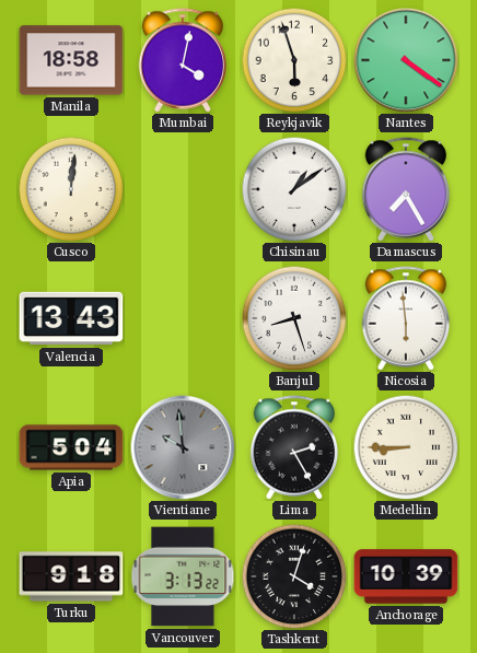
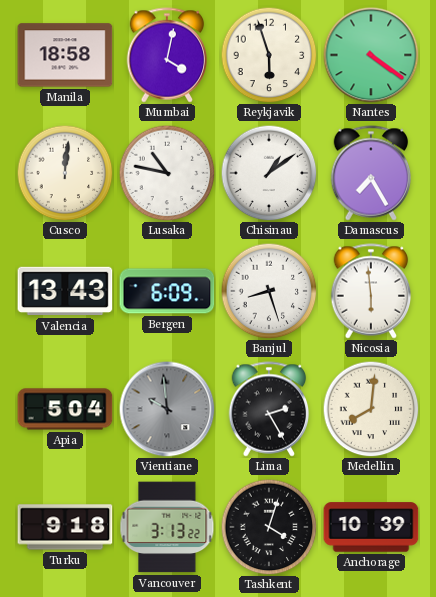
Lusaka: none -> 10:47
Bergen: none -> 6:09
Medellin: 8:45 -> 8:01
